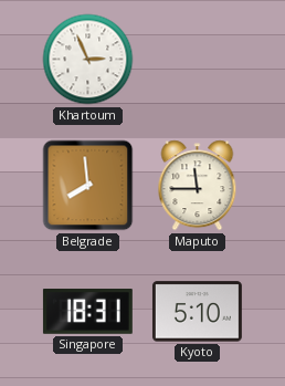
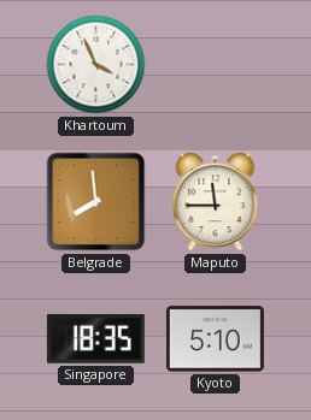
Khartoum: 2:56 -> 3:56
Singapore: 18:31 -> 18:35
